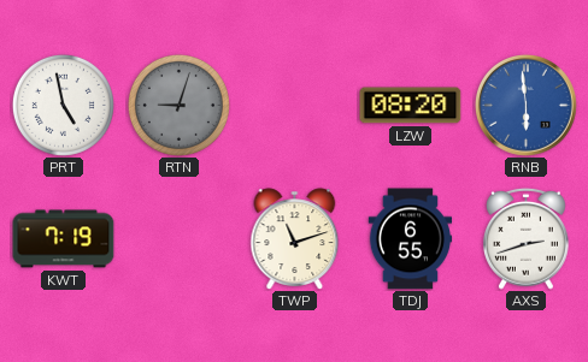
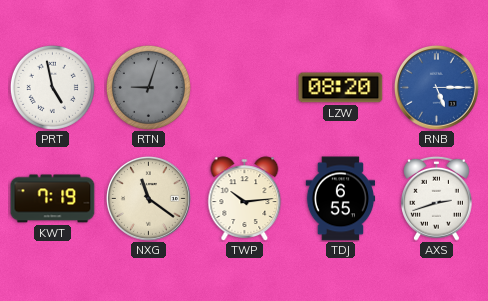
RNB: 5:59 -> 5:15
NXG: none -> 11:21
TWP: 11:12 -> 10:14
